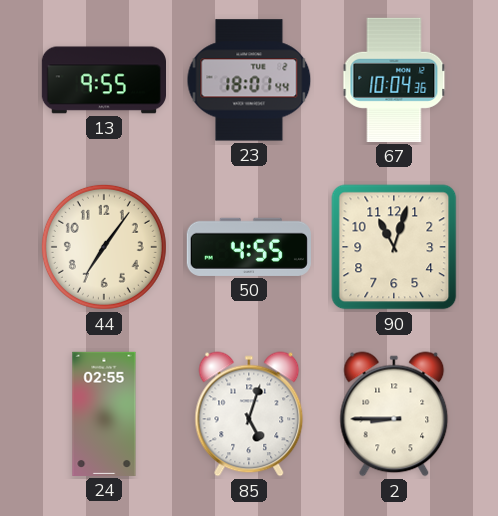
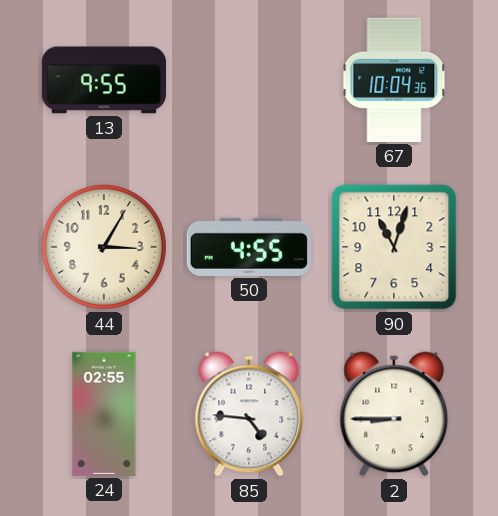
23: 18:01 -> none
44: 7:06 -> 3:05
85: 5:03 -> 4:46
